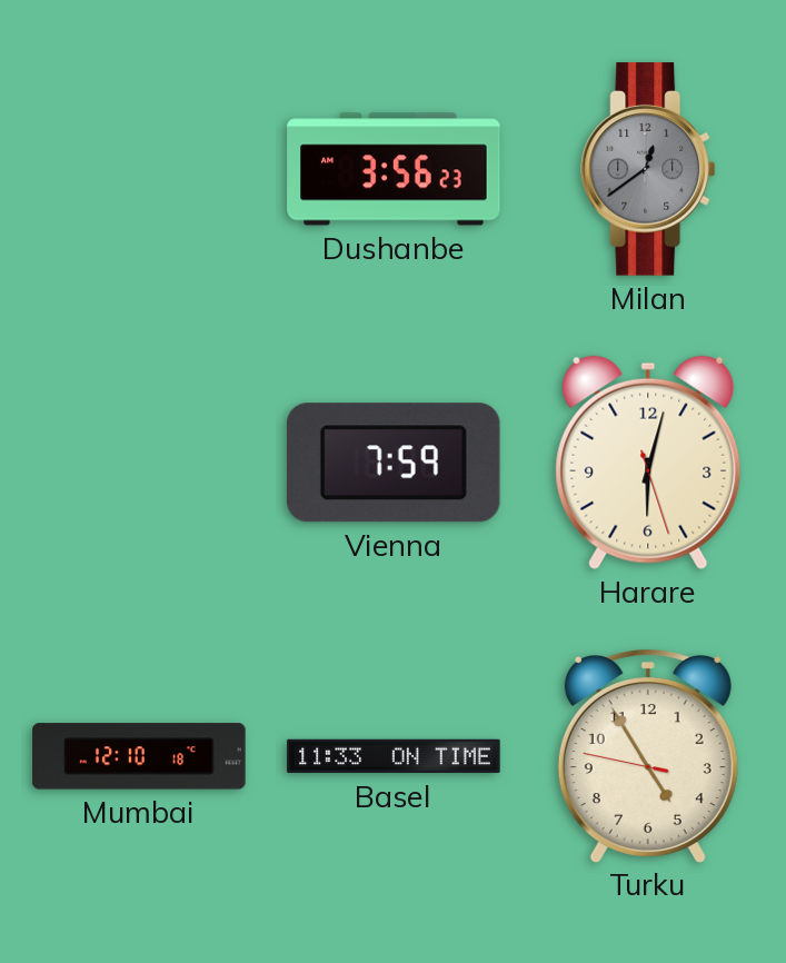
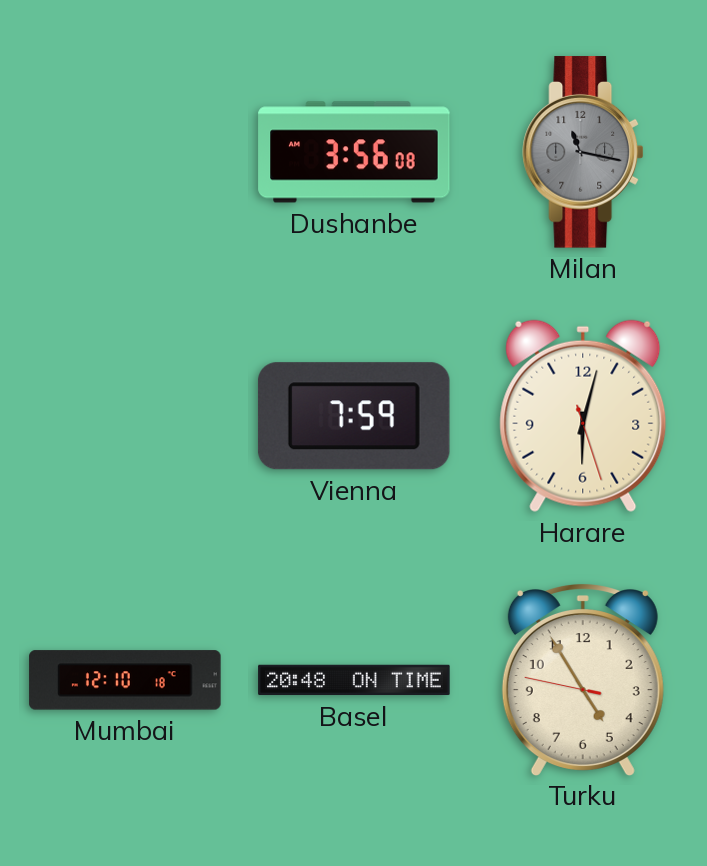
Dushanbe: 3:56:23 -> 3:56:08
Milan: 12:39 -> 11:17
Basel: 11:33 -> 20:48
